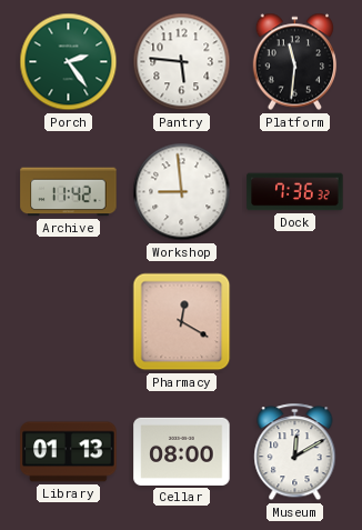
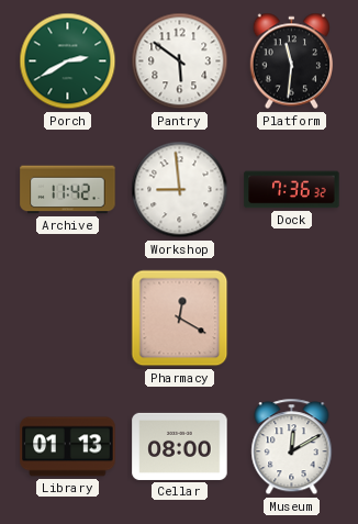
Porch: 2:24 -> 2:40
Pantry: 5:46 -> 5:51
